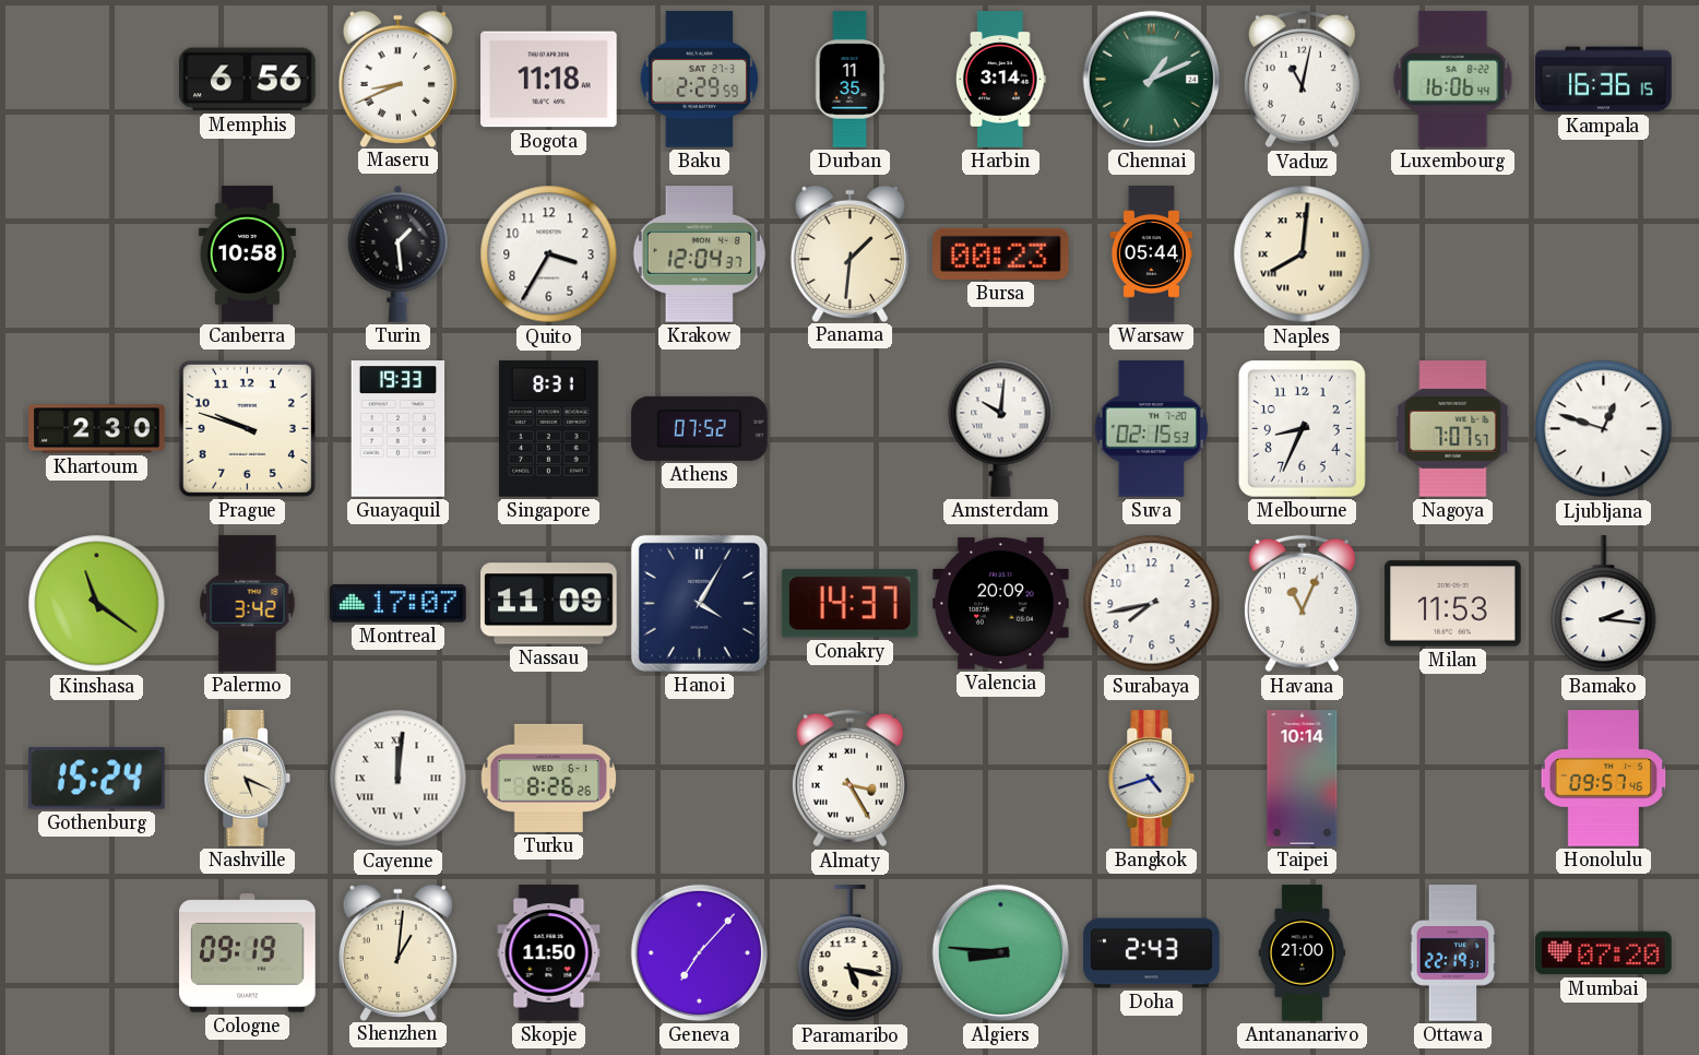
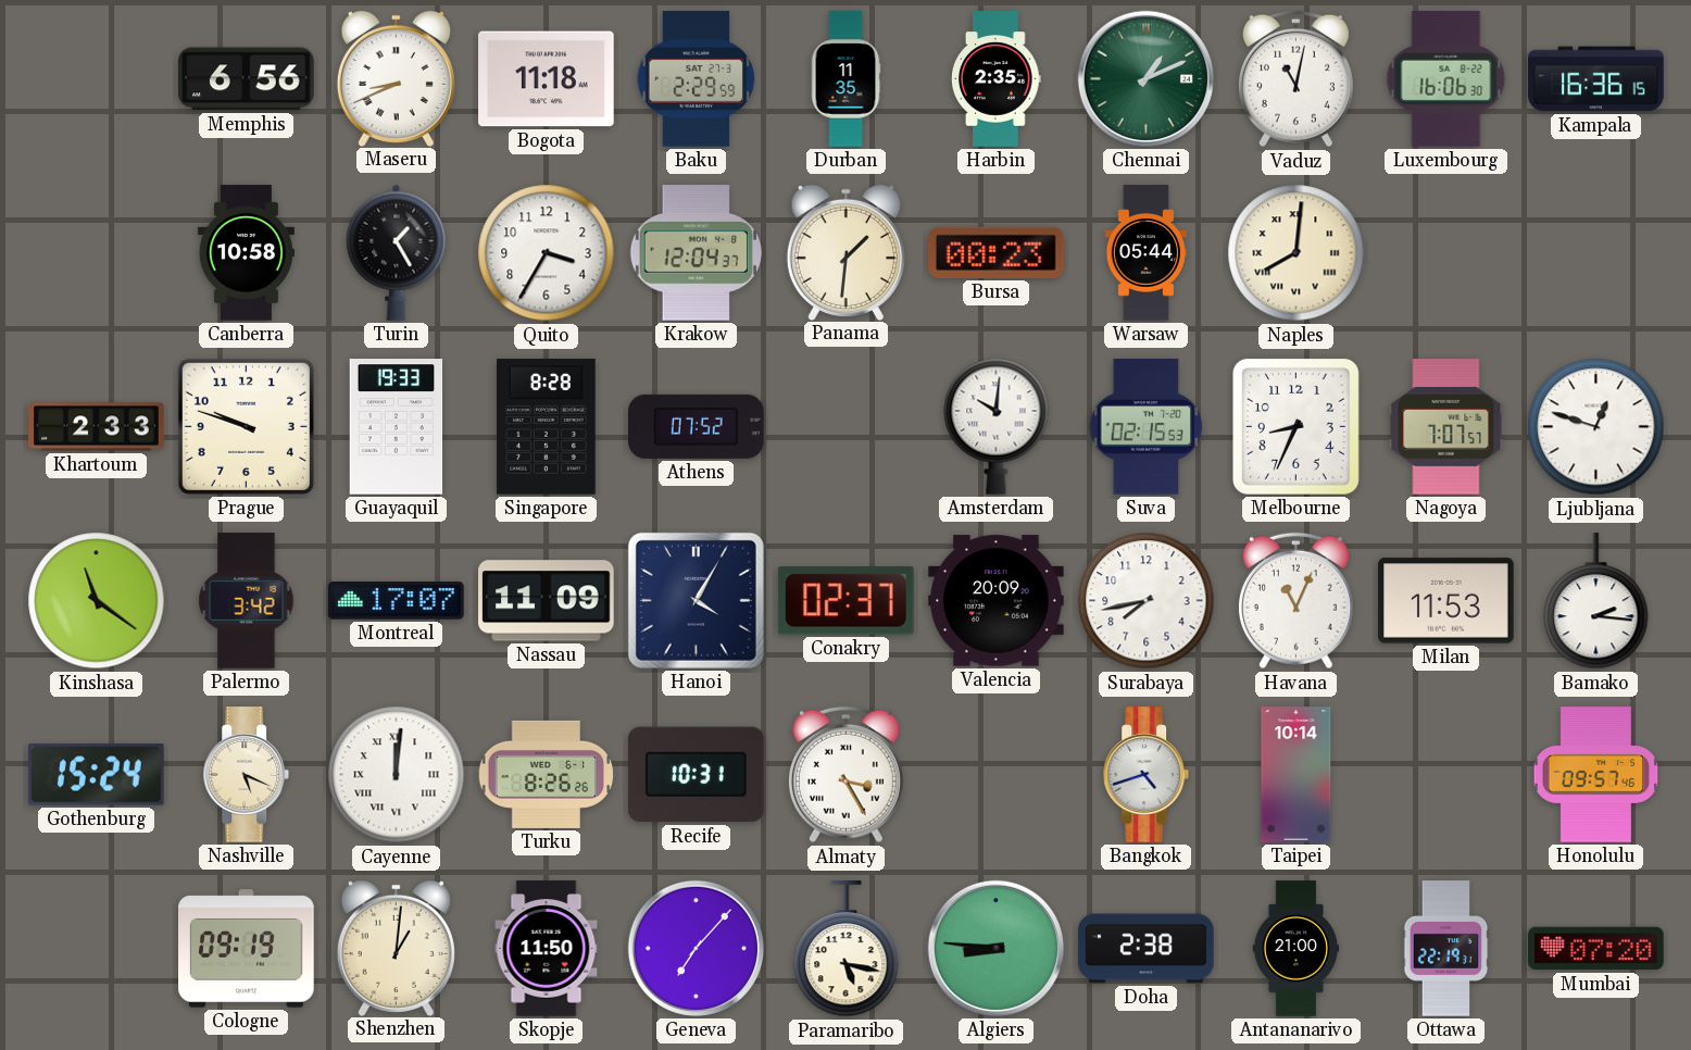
Harbin: 3:14 -> 2:35
Luxembourg: 16:06:44 -> 16:06:30
Turin: 1:29 -> 1:25
Khartoum: 2:30 -> 2:33
Singapore: 8:31 -> 8:28
Conakry: 14:37 -> 02:37
Recife: none -> 10:31
Doha: 2:43 -> 2:38
